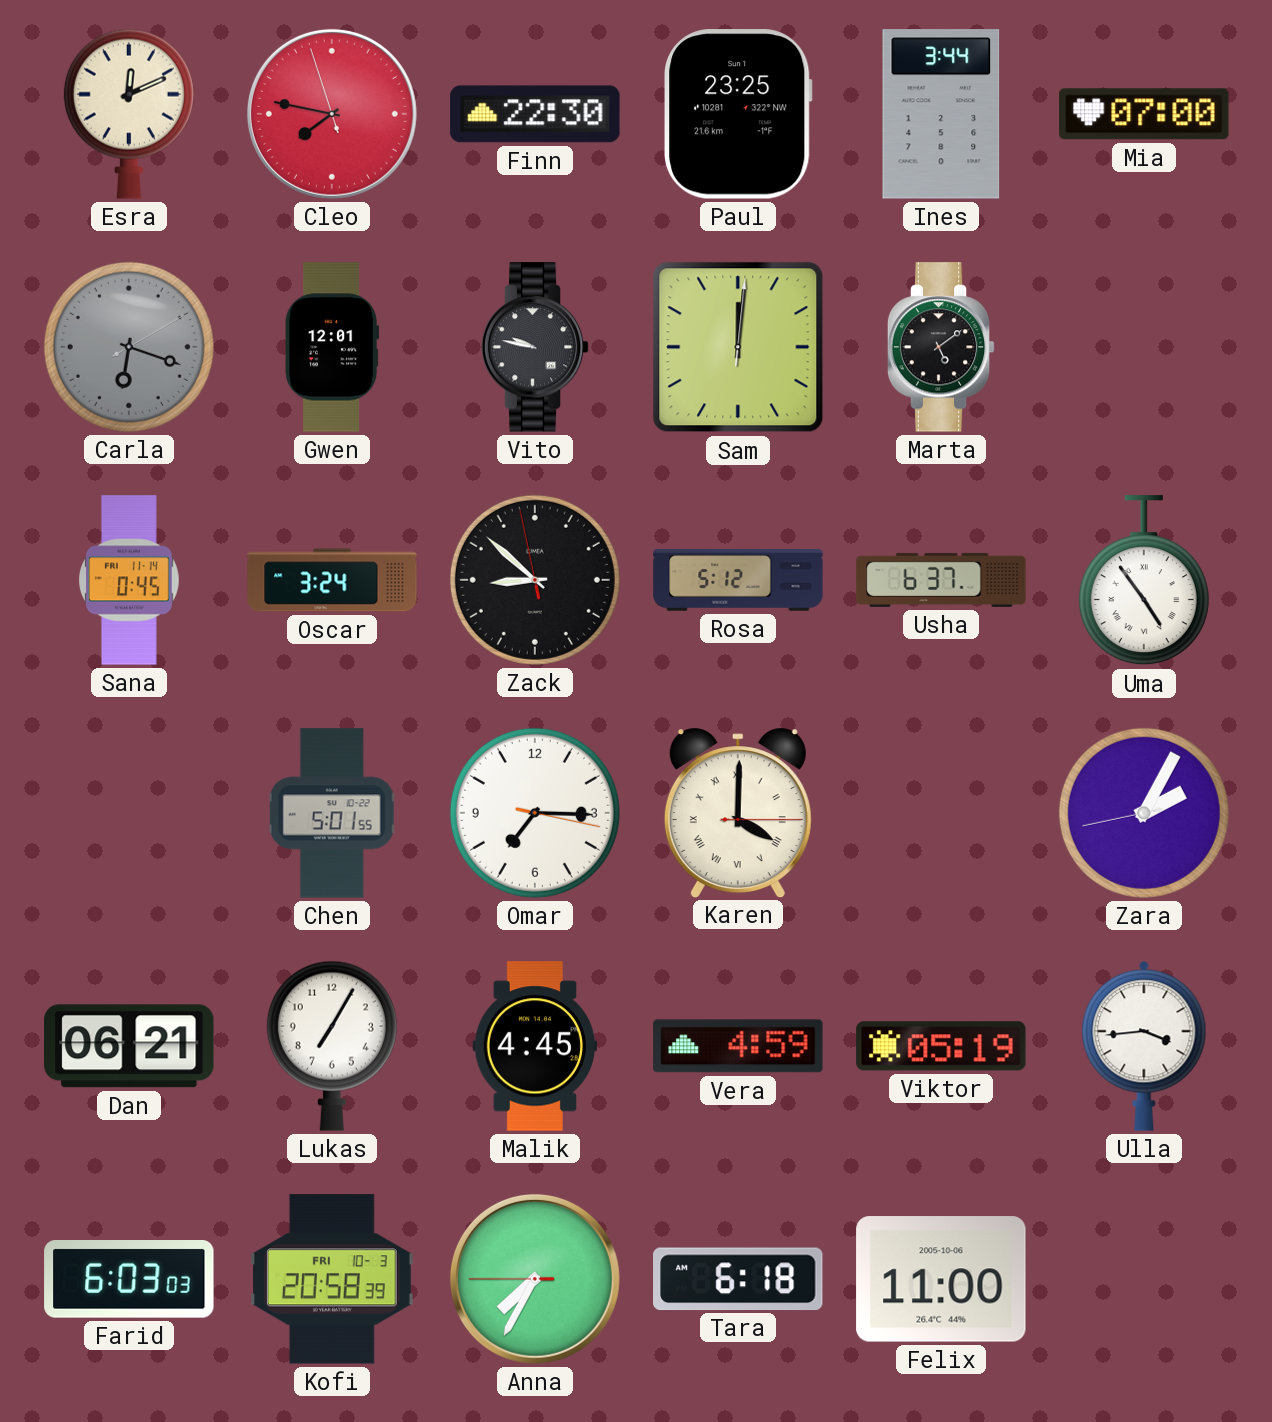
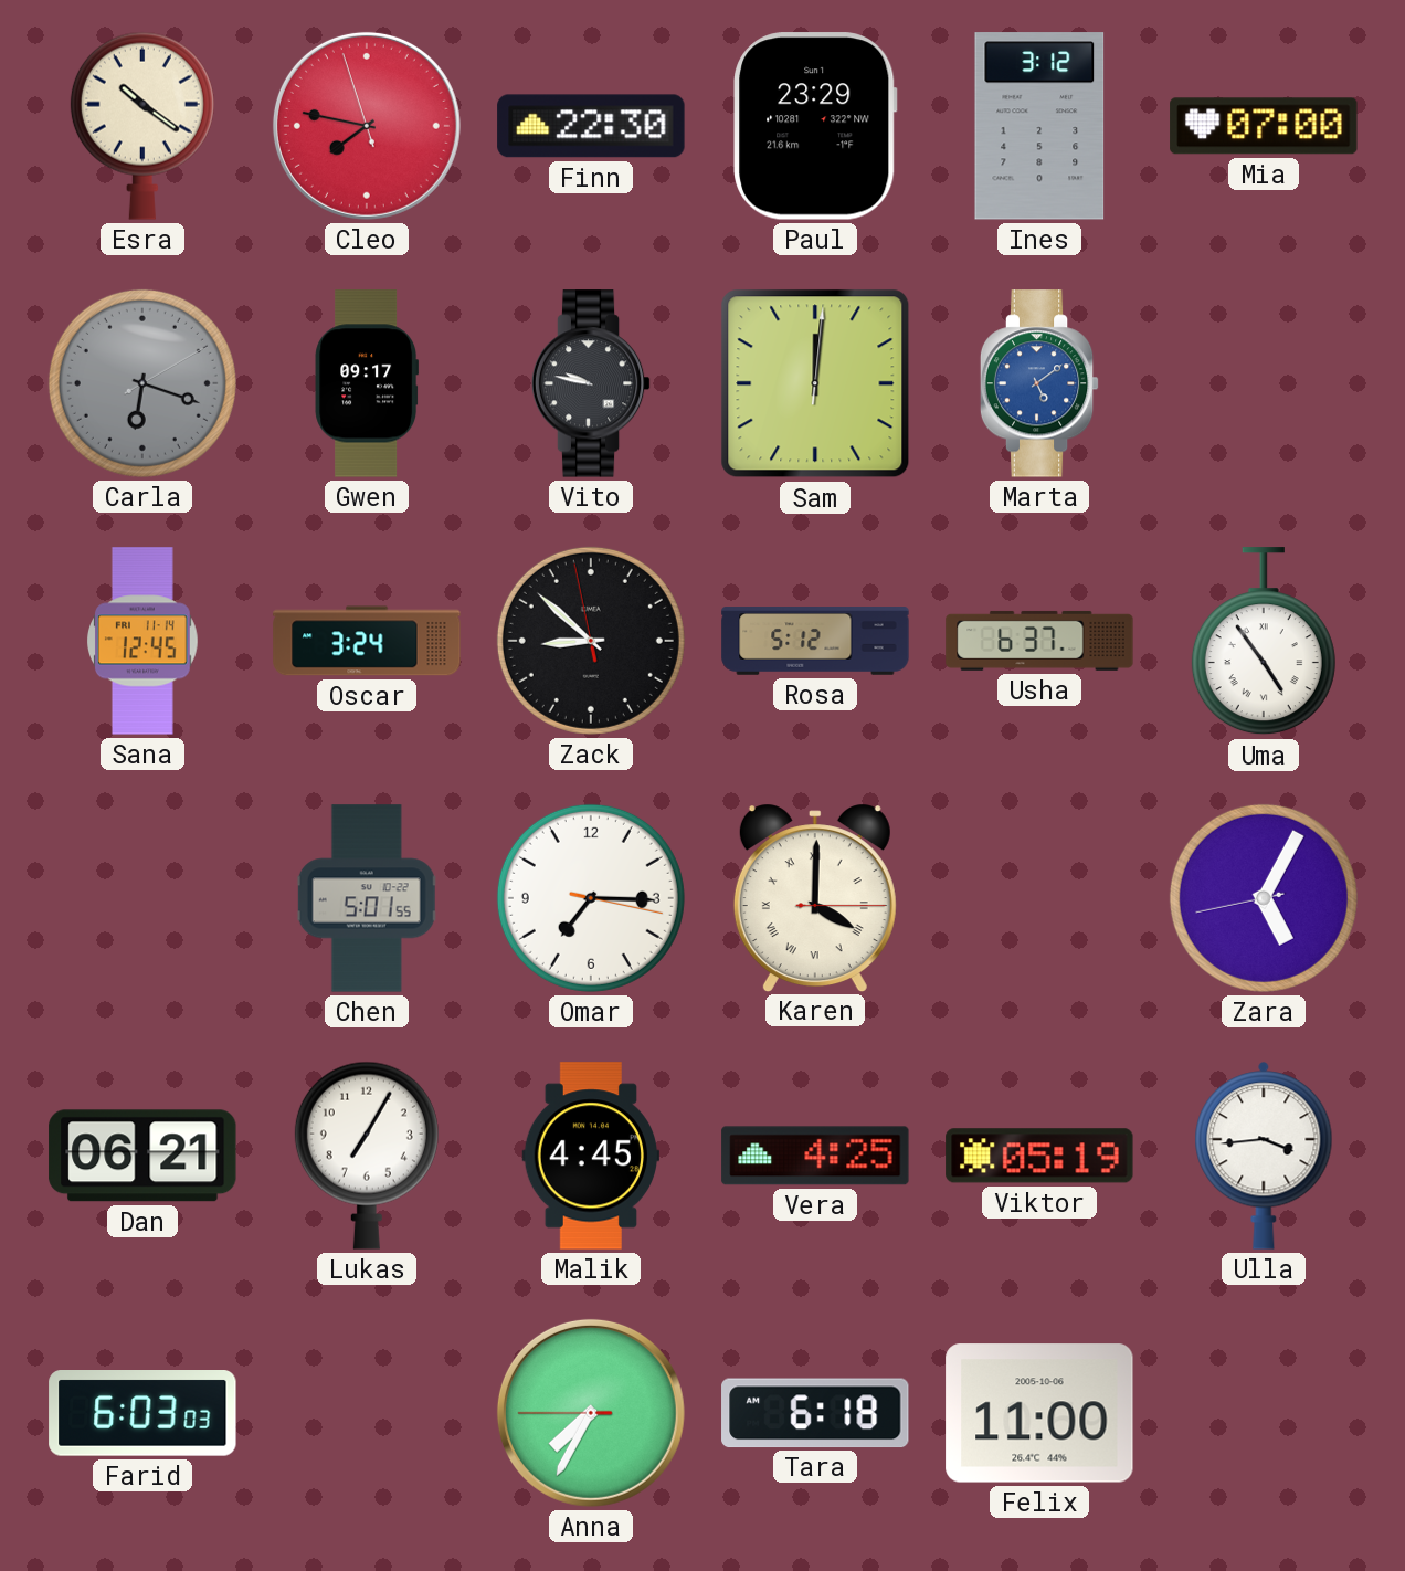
Esra: 12:11 -> 10:21
Paul: 23:25 -> 23:29
Ines: 3:44 -> 3:12
Gwen: 12:01 -> 09:17
Marta dial: black -> blue
Sana: 0:45 -> 12:45
Zara: 2:04 -> 5:04
Vera: 4:59 -> 4:25
Kofi: 20:58 -> none
